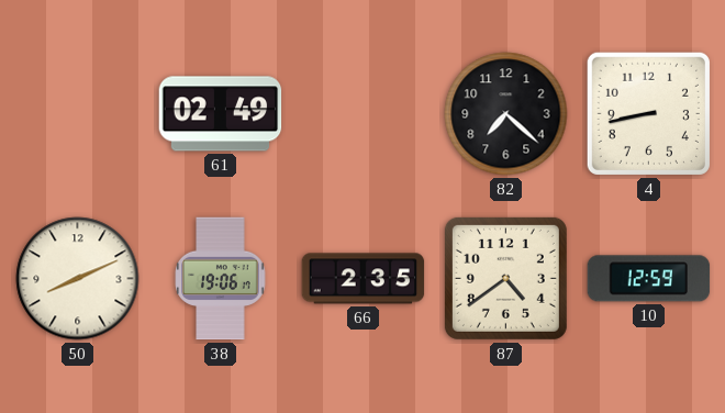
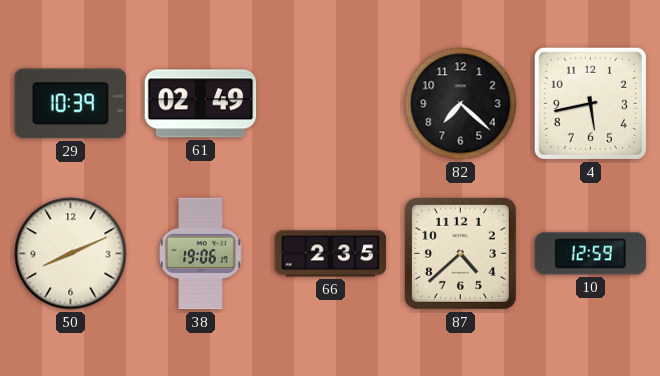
29: none -> 10:39
4: 8:43 -> 5:43
87: 4:39 -> 4:38
